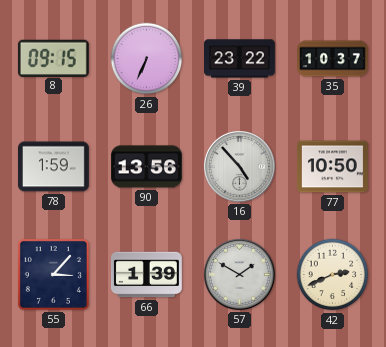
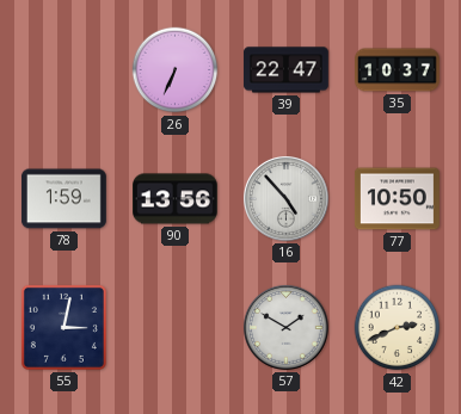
8: 09:15 -> none
39: 23:22 -> 22:47
55: 3:07 -> 3:02
66: 1:39 -> none
